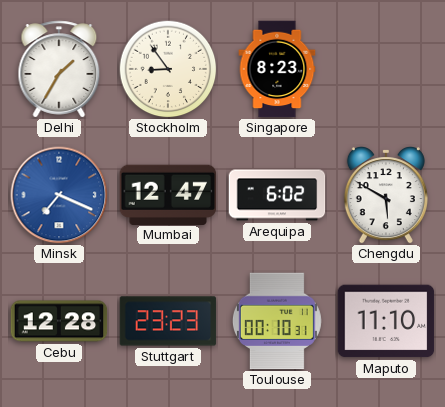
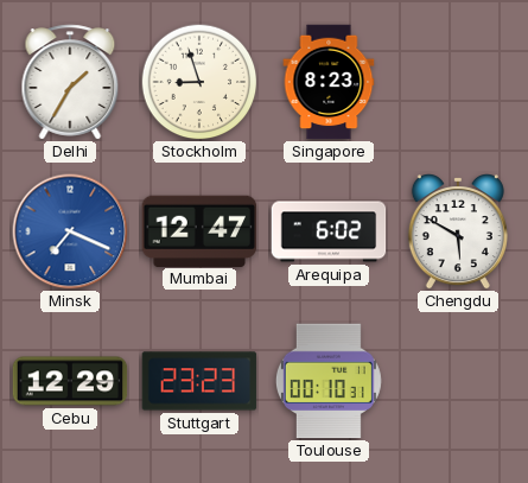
Stockholm: 8:54 -> 8:57
Cebu: 12:28 -> 12:29
Maputo: 11:10 -> none
